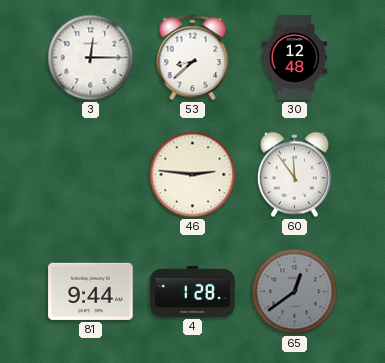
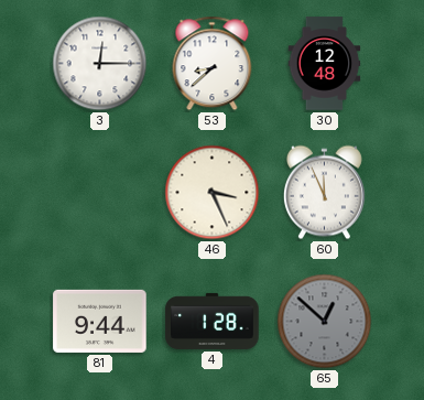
46: 2:46 -> 3:26
60: 11:54 -> 11:56
65: 12:39 -> 12:52
